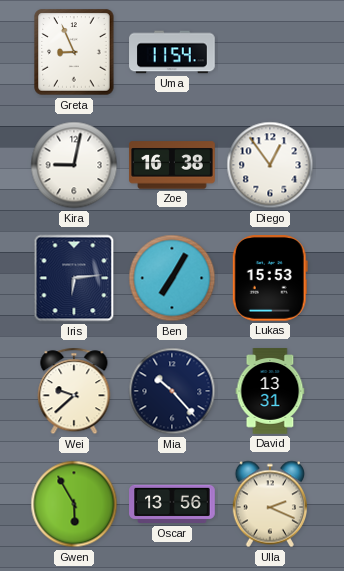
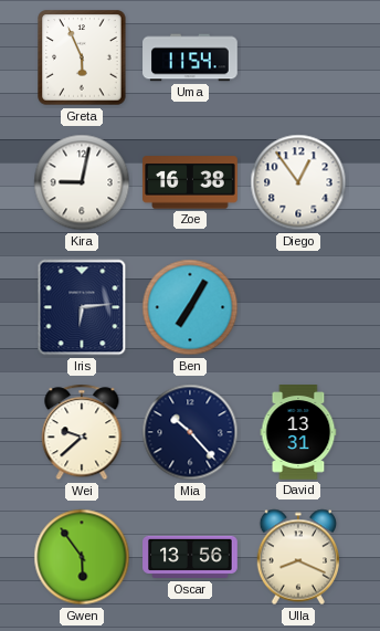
Greta: 8:56 -> 5:56
Lukas: 15:53 -> none
Gwen: 5:55 -> 5:54
Ulla: 2:19 -> 8:19
